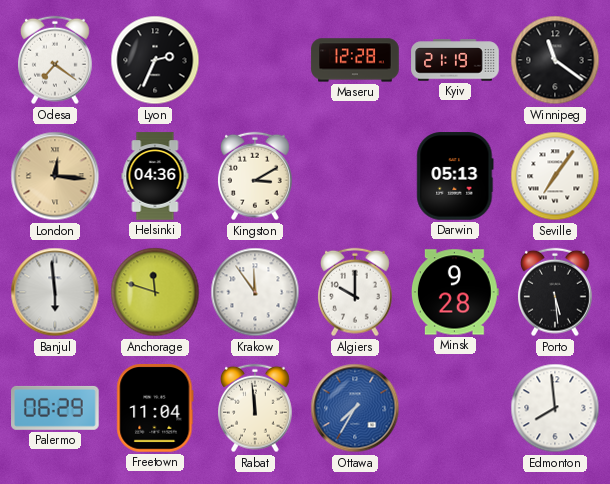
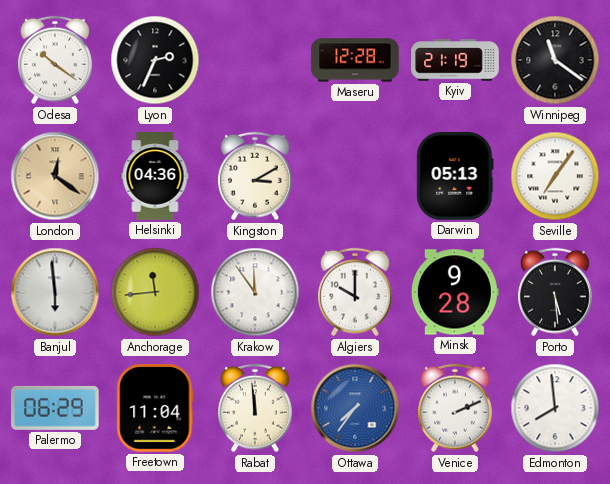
Odesa: 7:21 -> 10:21
London: 12:16 -> 12:21
Anchorage: 11:48 -> 11:44
Ottawa: 7:35 -> 7:36
Venice: none -> 2:11
